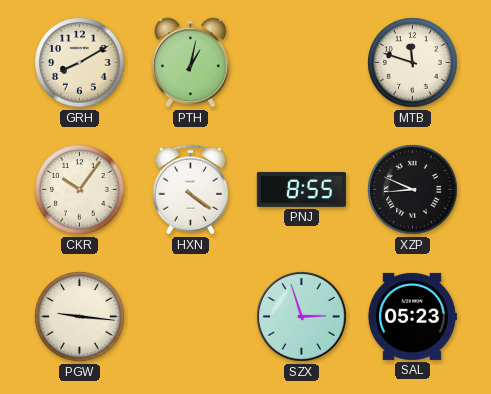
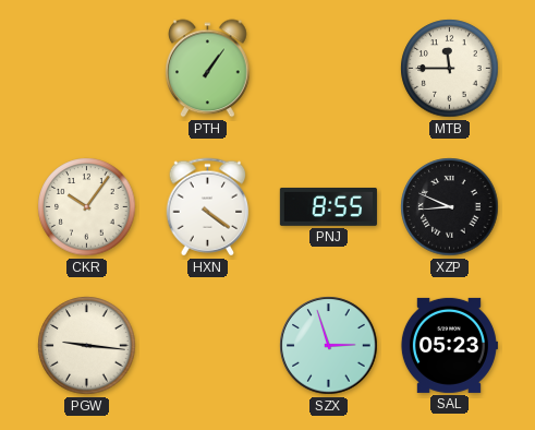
GRH: 8:10 -> none
PTH: 1:02 -> 1:06
MTB: 11:48 -> 11:45
